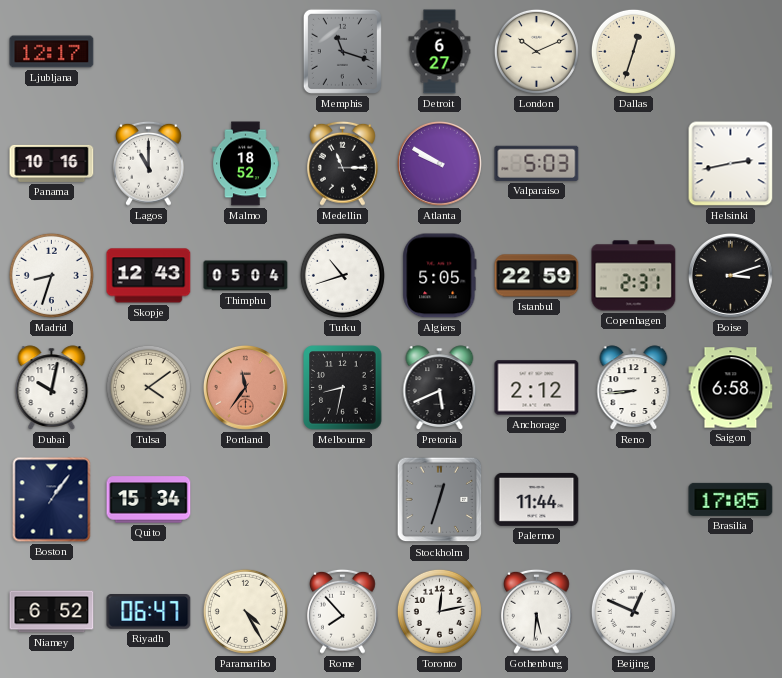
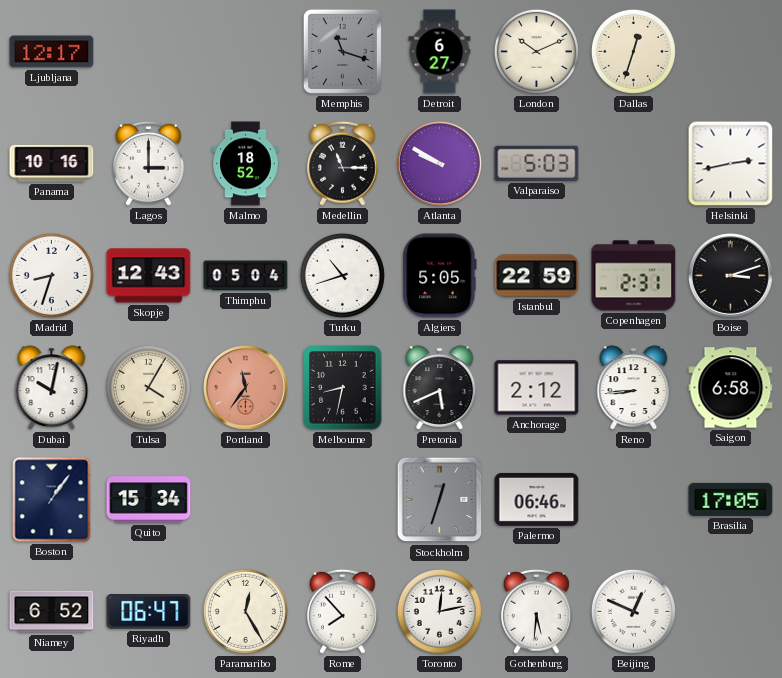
Lagos: 11:00 -> 3:00
Tulsa: 4:09 -> 4:05
Palermo: 11:44 -> 06:46
Paramaribo: 4:25 -> 12:25
